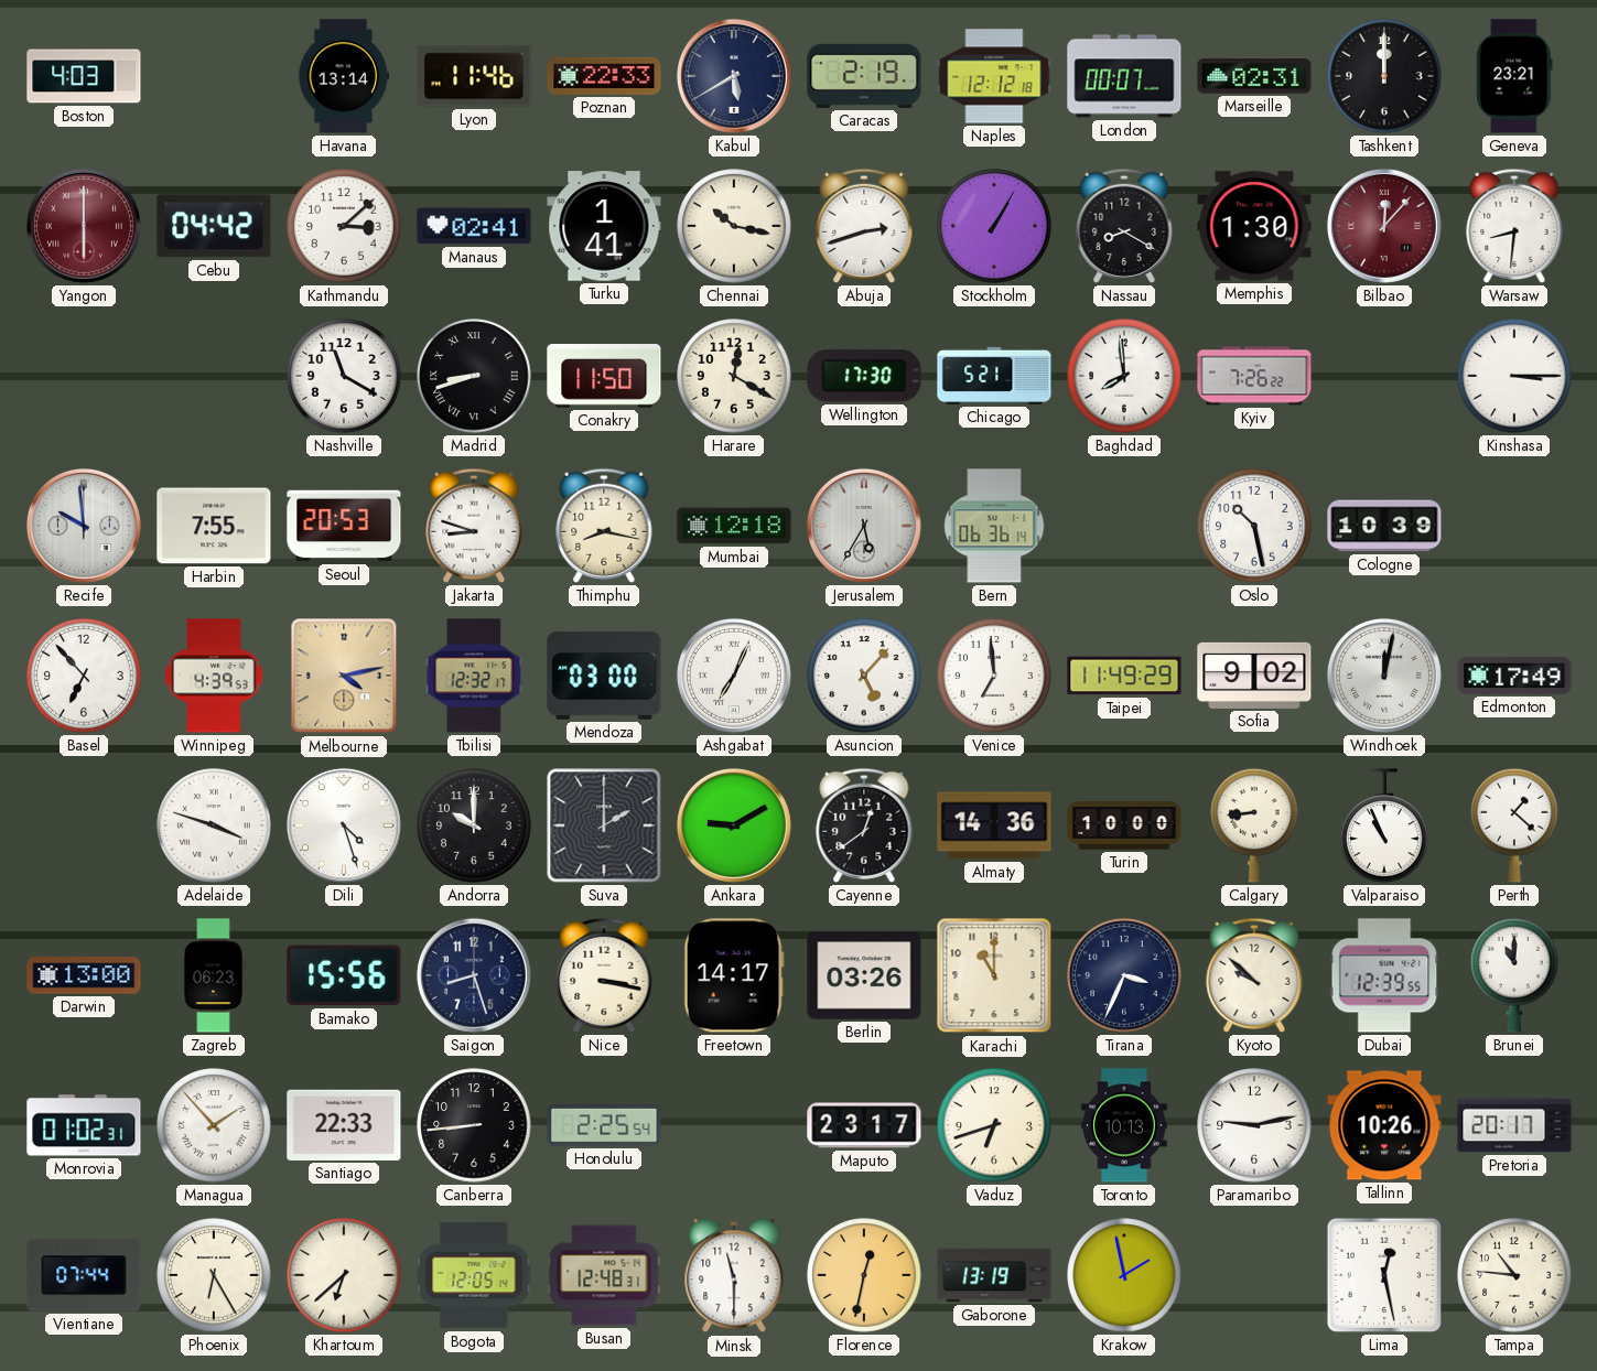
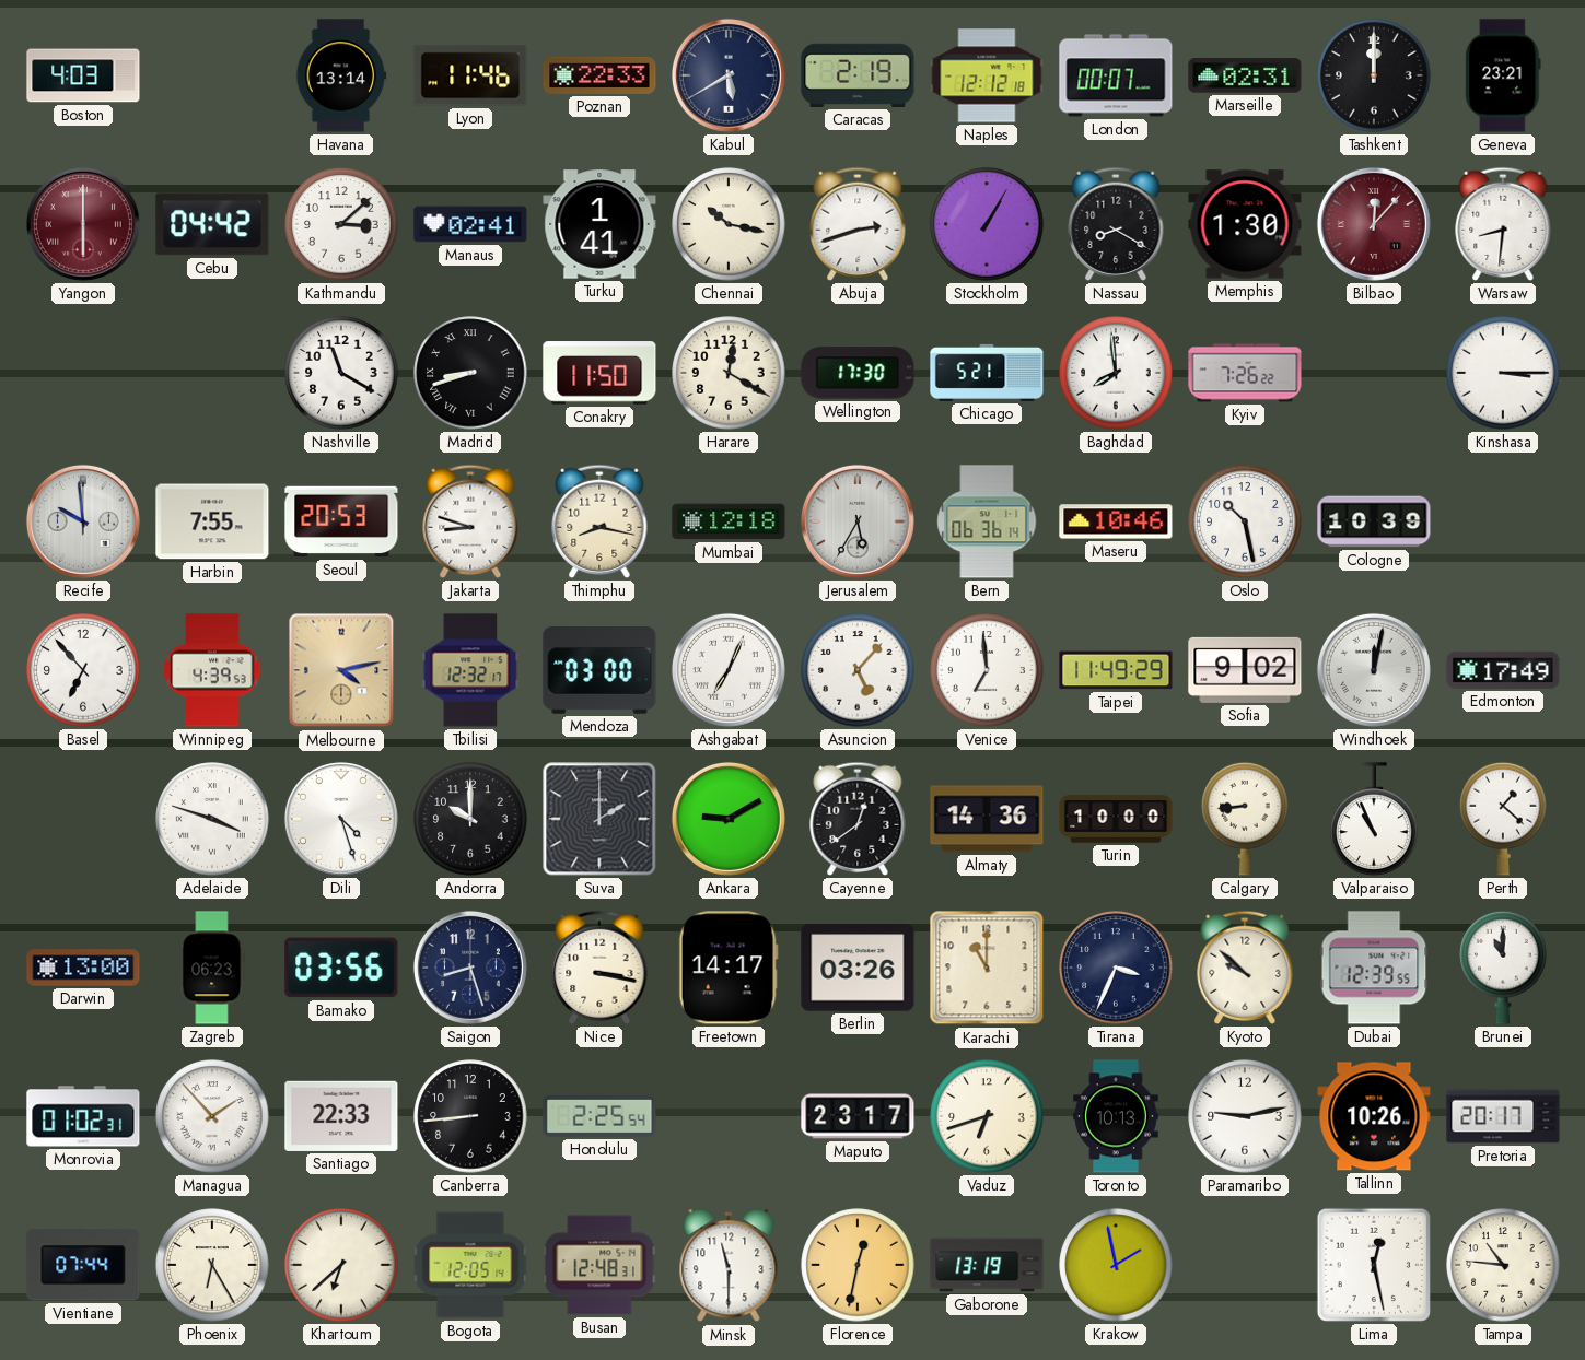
Maseru: none -> 10:46
Bamako: 15:56 -> 03:56
